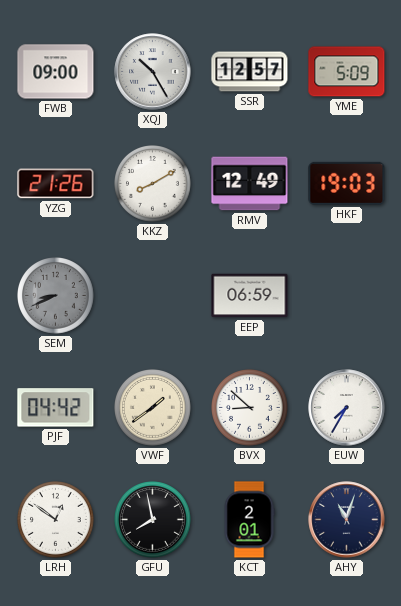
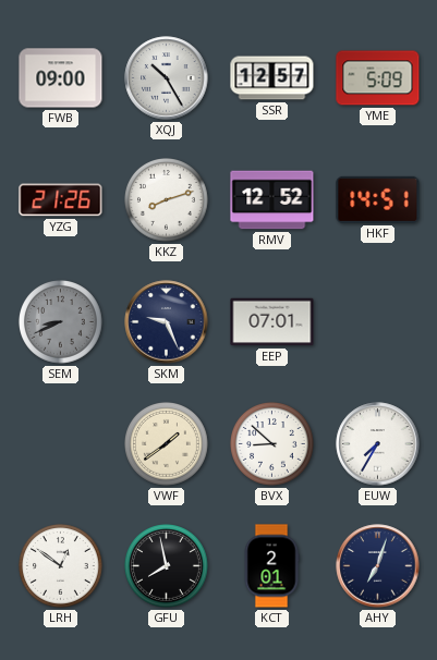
KKZ: 8:10 -> 8:12
RMV: 12:49 -> 12:52
HKF: 19:03 -> 14:51
SKM: none -> 9:26
EEP: 06:59 -> 07:01
PJF: 04:42 -> none
AHY: 11:03 -> 7:03
